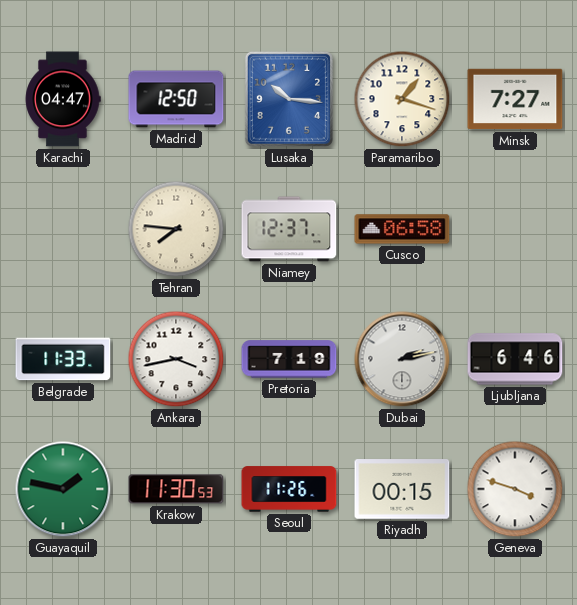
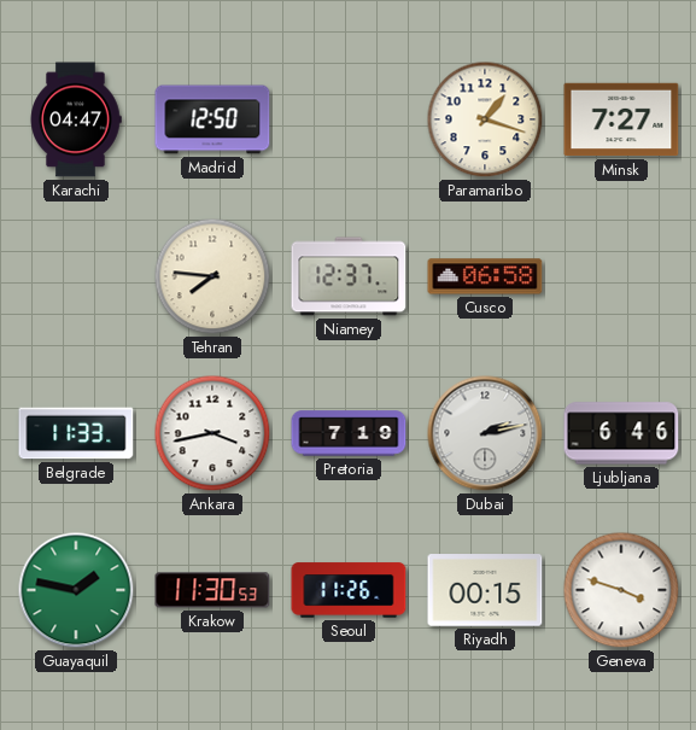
Lusaka: 10:16 -> none
